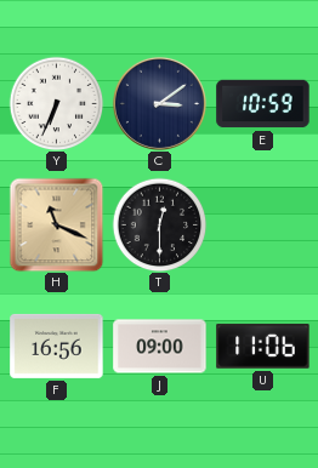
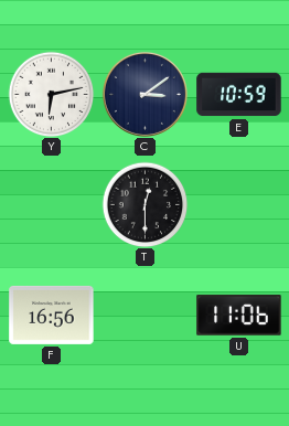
Y: 6:34 -> 6:13
H: 11:19 -> none
J: 09:00 -> none
